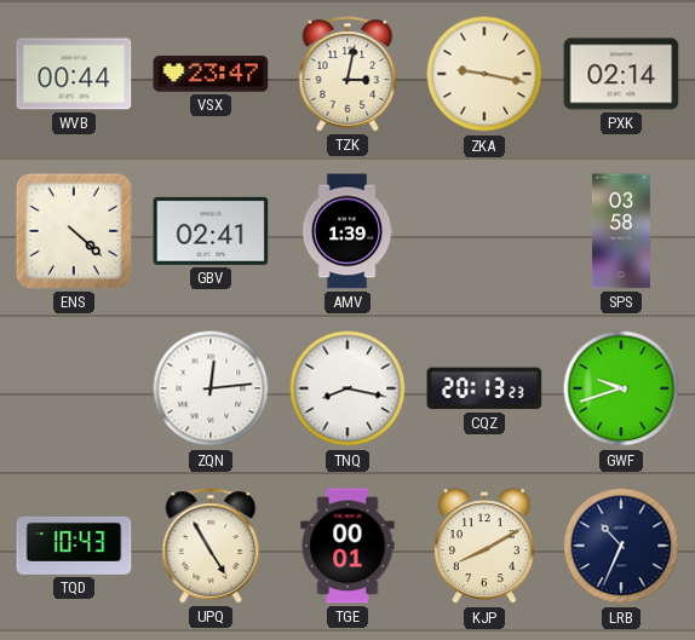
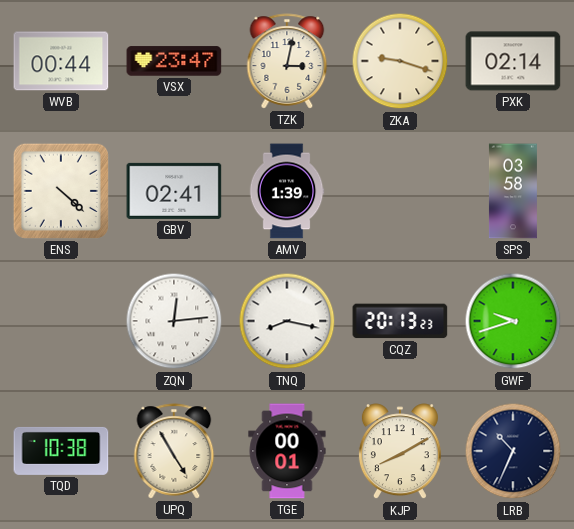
ZKA: 9:17 -> 9:18
TQD: 10:43 -> 10:38
